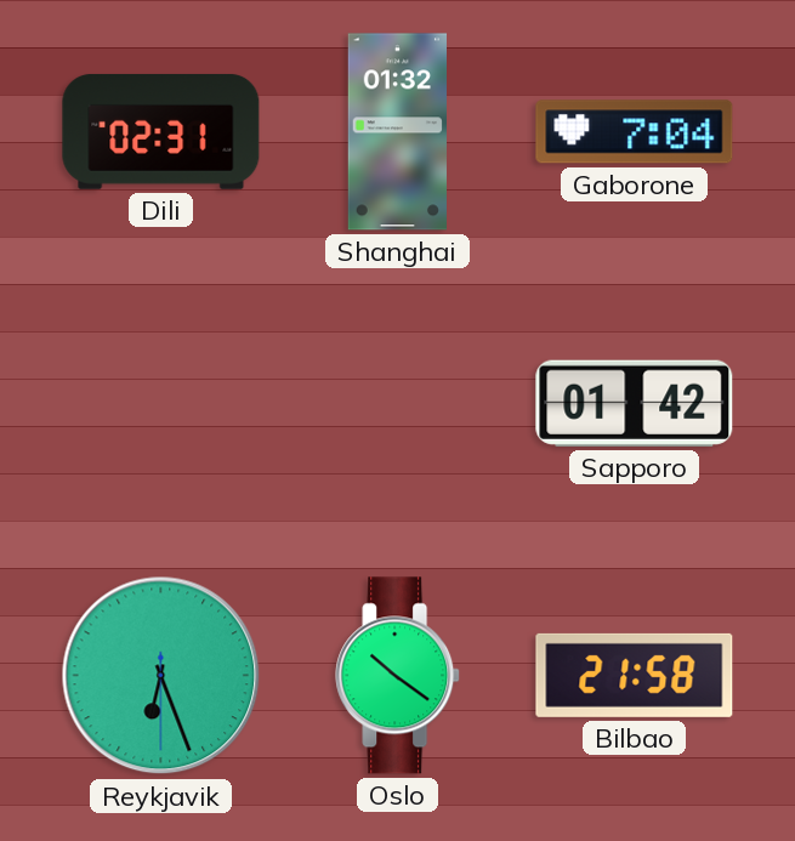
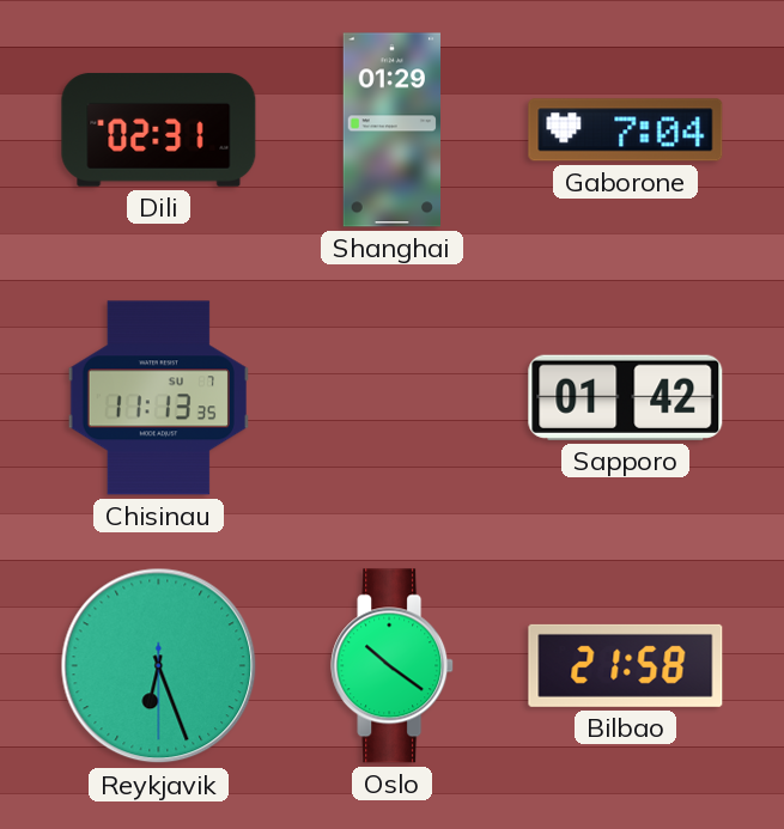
Shanghai: 01:32 -> 01:29
Chisinau: none -> 11:13
